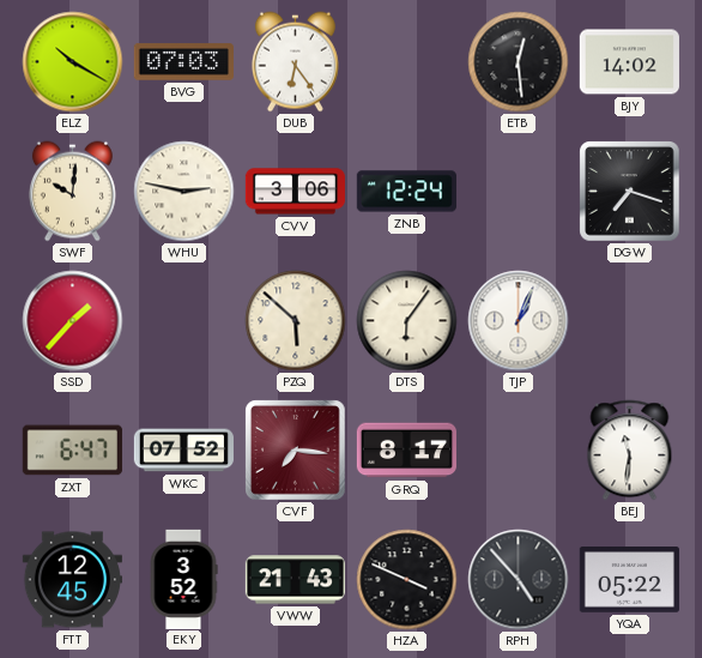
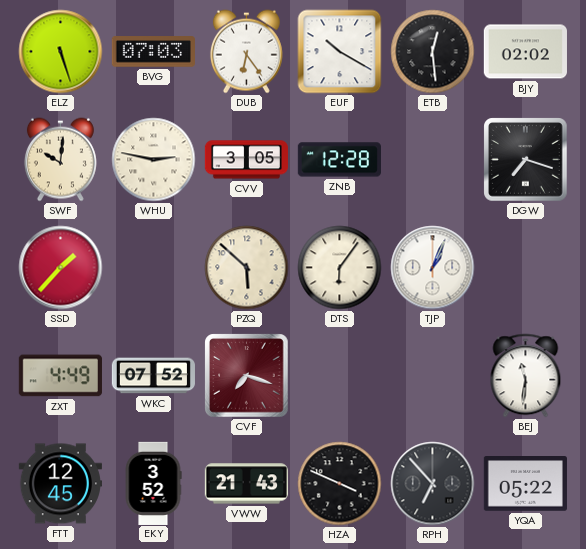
ELZ: 10:20 -> 5:27
EUF: none -> 10:20
BJY: 14:02 -> 02:02
CVV: 3:06 -> 3:05
ZNB: 12:24 -> 12:28
ZXT: 6:47 -> 4:49
CVF: 7:16 -> 7:18
GRQ: 8:17 -> none
RPH: 4:53 -> 6:53
